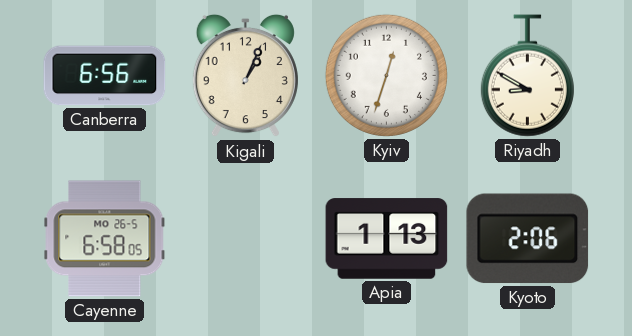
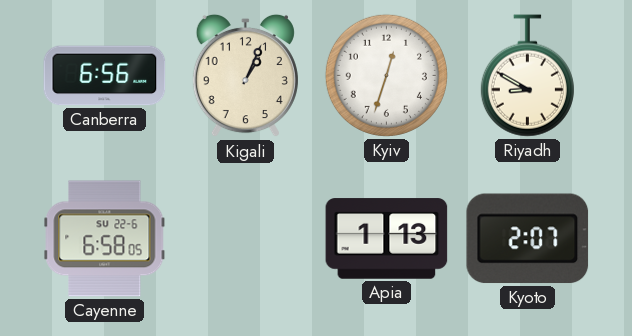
Cayenne date: MO 26-5 -> SU 22-6
Kyoto: 2:06 -> 2:07
